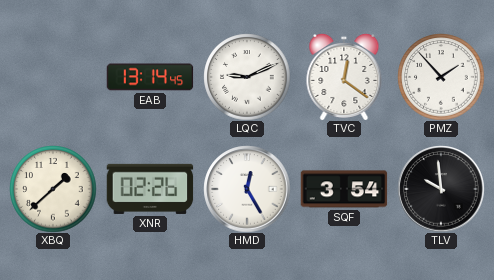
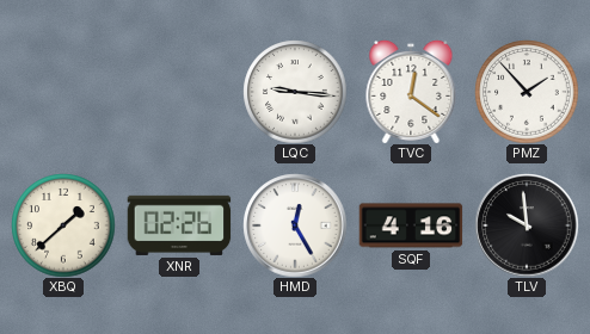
EAB: 13:14 -> none
LQC: 9:11 -> 9:16
SQF: 3:54 -> 4:16
